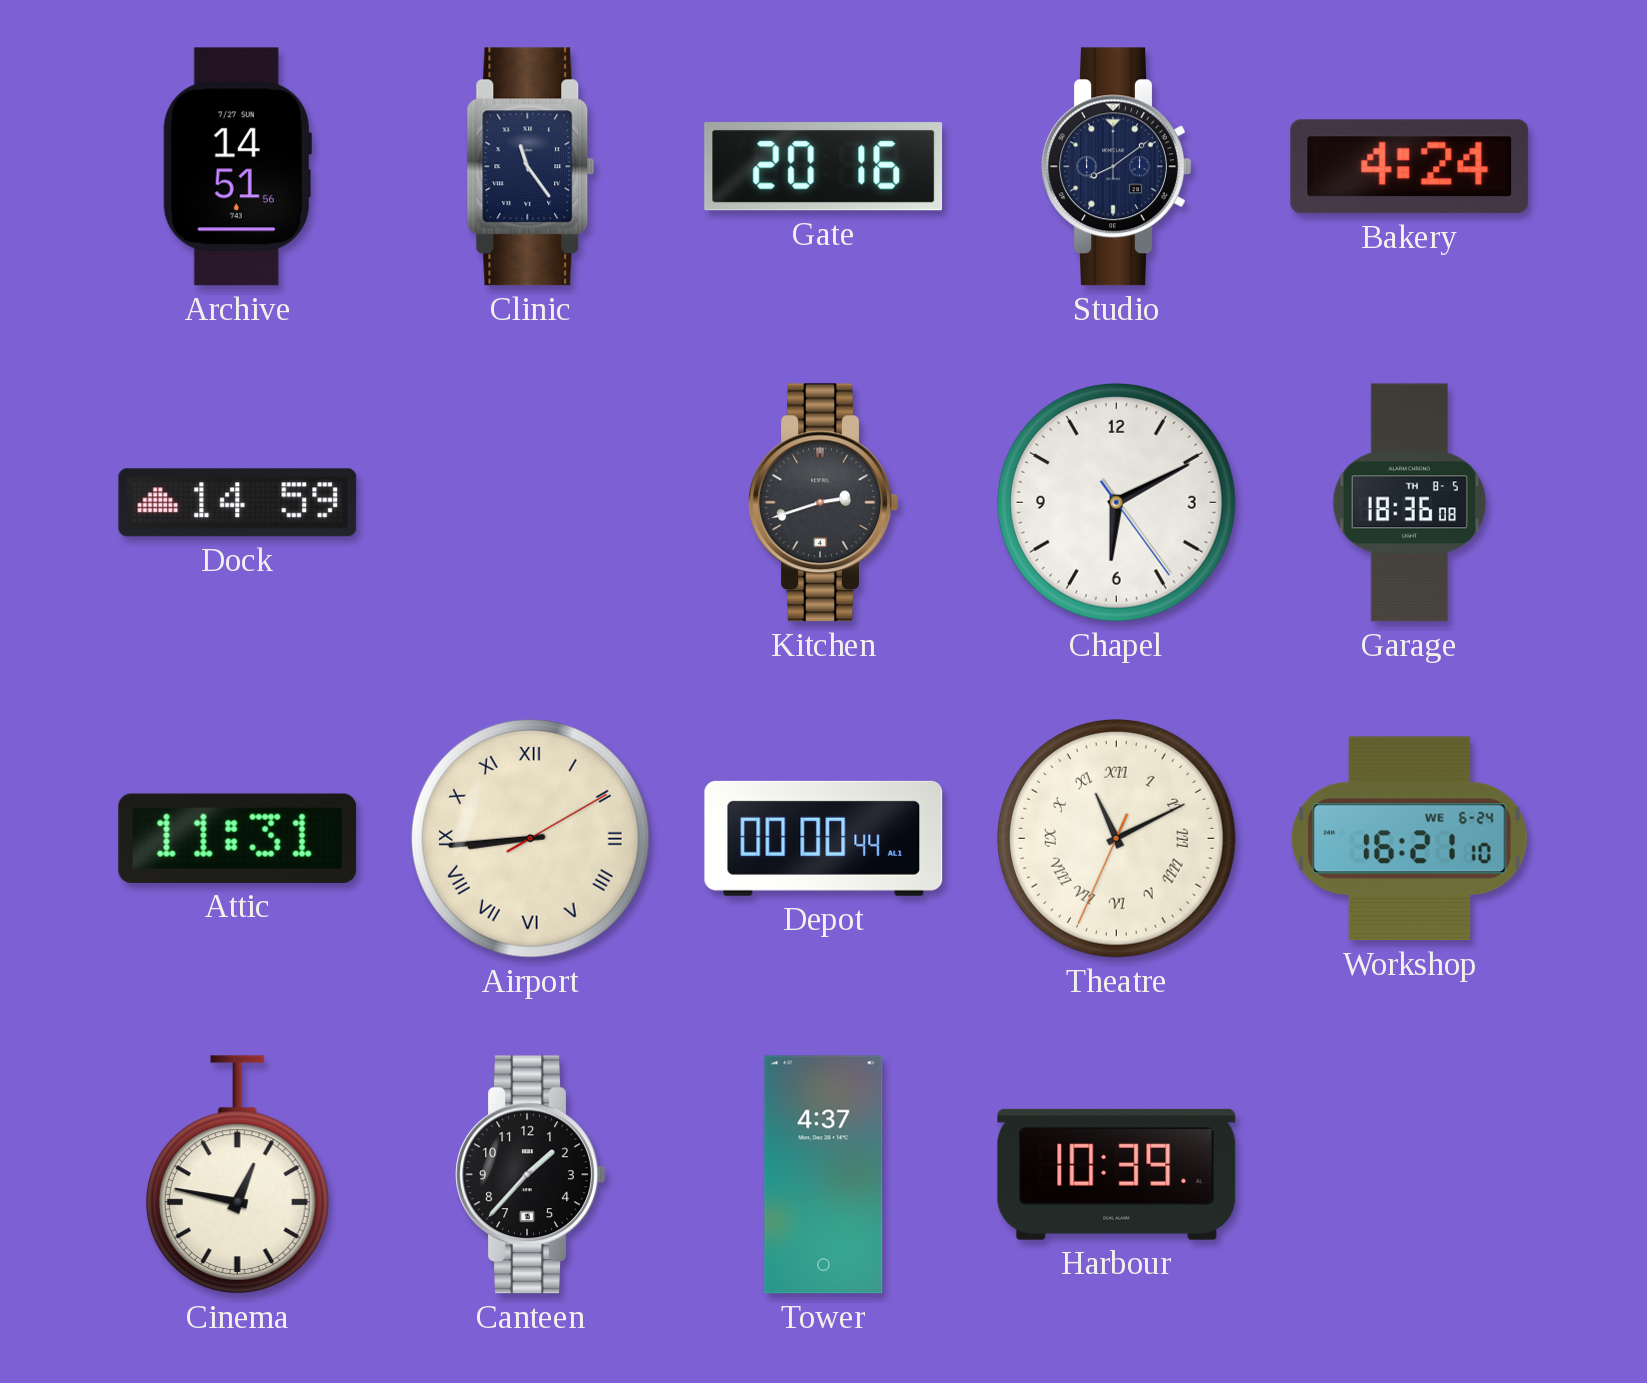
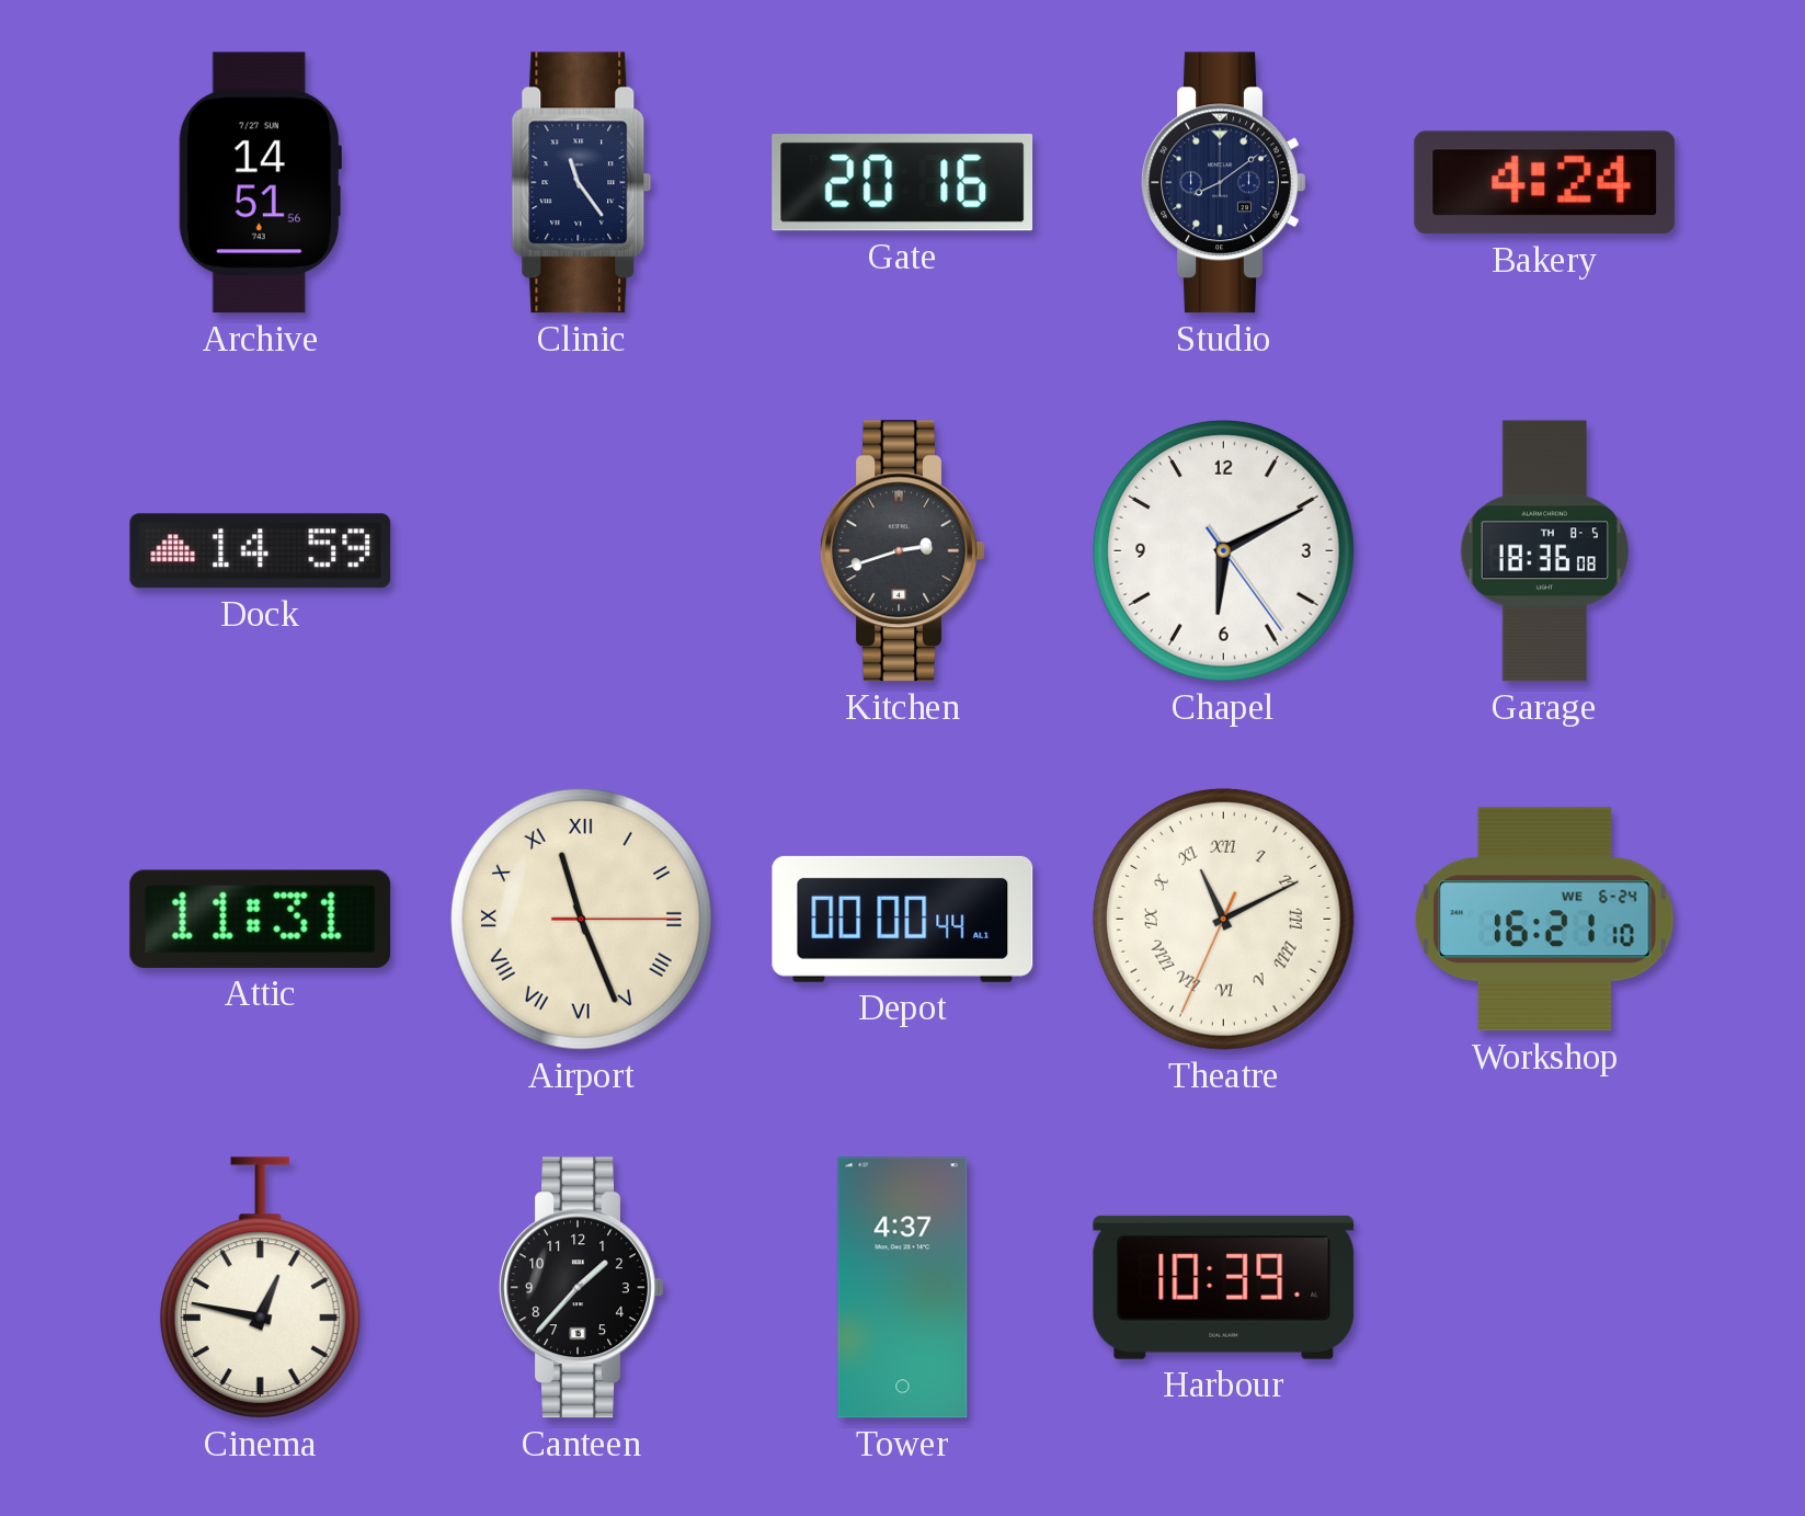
Airport: 8:44 -> 11:26
